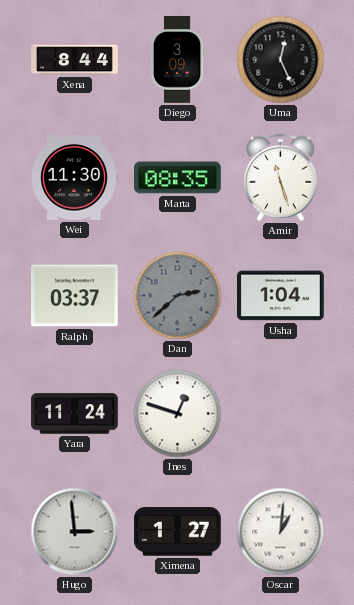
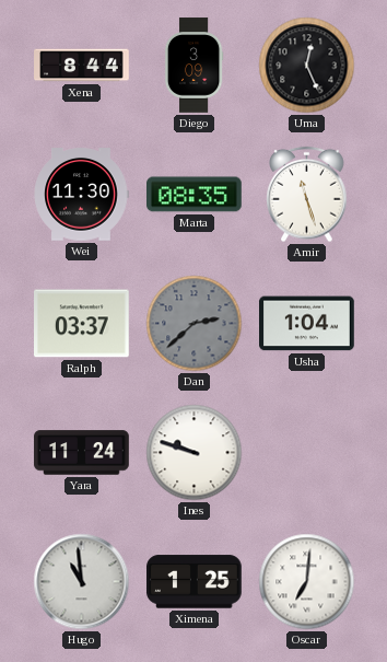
Ines: 12:48 -> 9:48
Hugo: 2:59 -> 10:59
Ximena: 1:27 -> 1:25
Oscar: 1:01 -> 7:01
